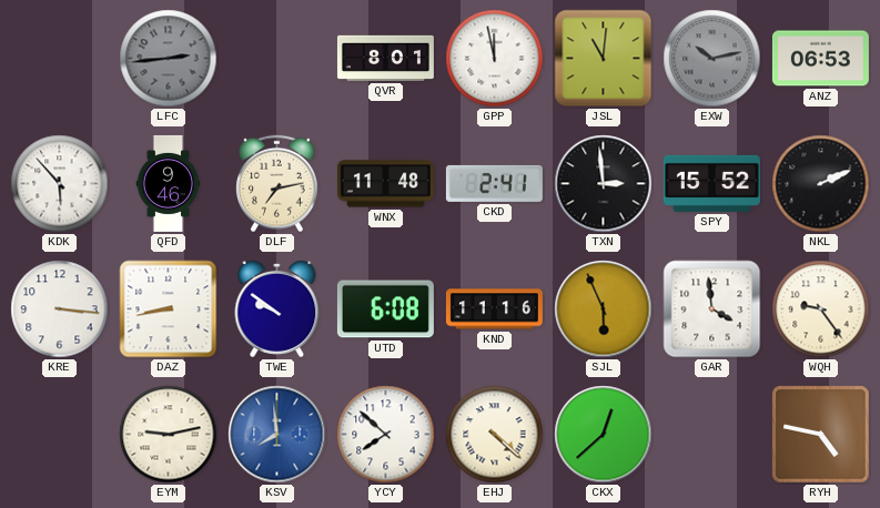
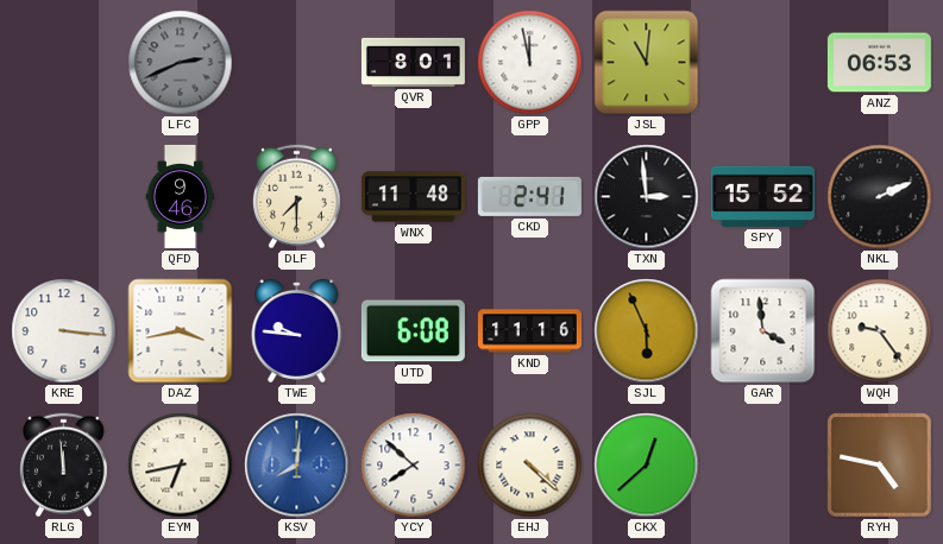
LFC: 2:44 -> 2:41
EXW: 10:13 -> none
KDK: 5:53 -> none
DLF: 7:13 -> 7:30
DAZ: 8:43 -> 3:43
TWE: 9:51 -> 9:46
RLG: none -> 11:59
EYM: 9:13 -> 6:43
KSV: 7:59 -> 8:01
